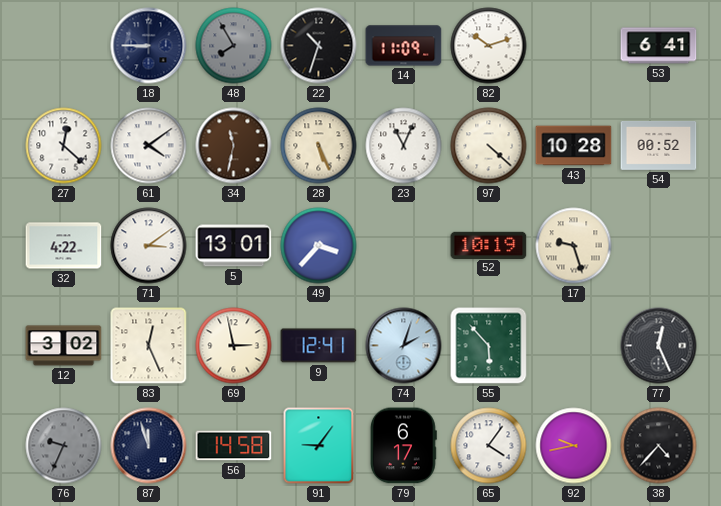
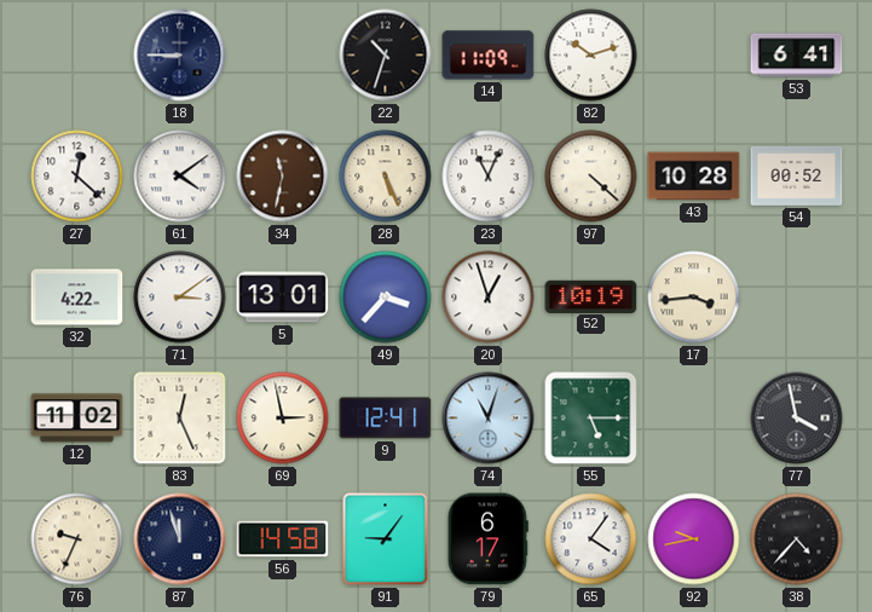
48: 7:55 -> none
20: none -> 12:57
17: 9:27 -> 3:44
12: 3:02 -> 11:02
74: 2:03 -> 11:03
55: 5:53 -> 5:15
77: 12:26 -> 3:58
76 dial: grey -> cream
